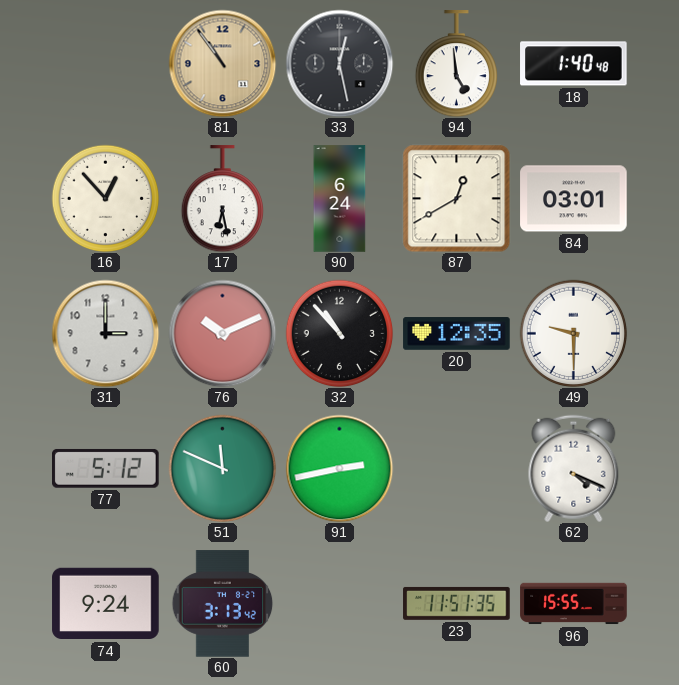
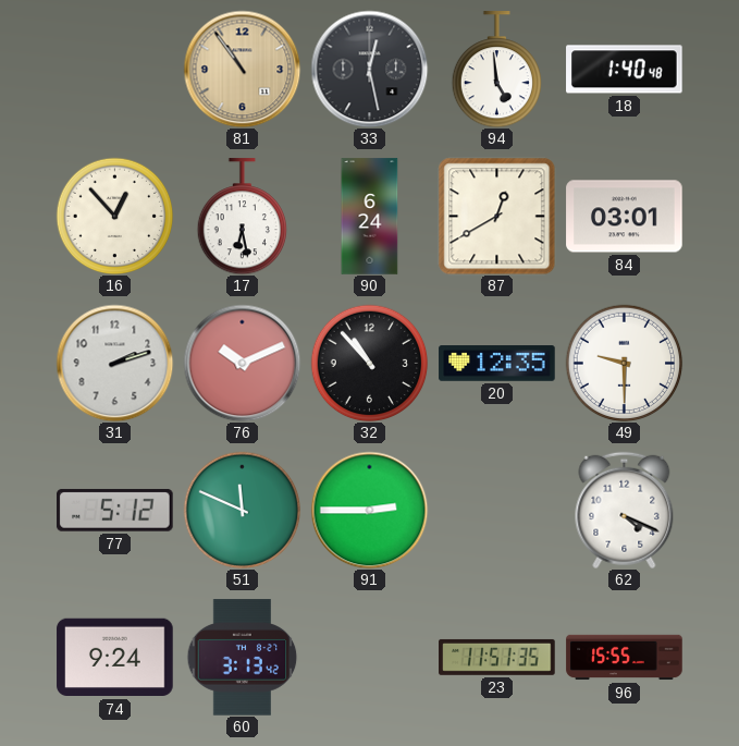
31: 3:00 -> 2:12
91: 2:43 -> 2:45
